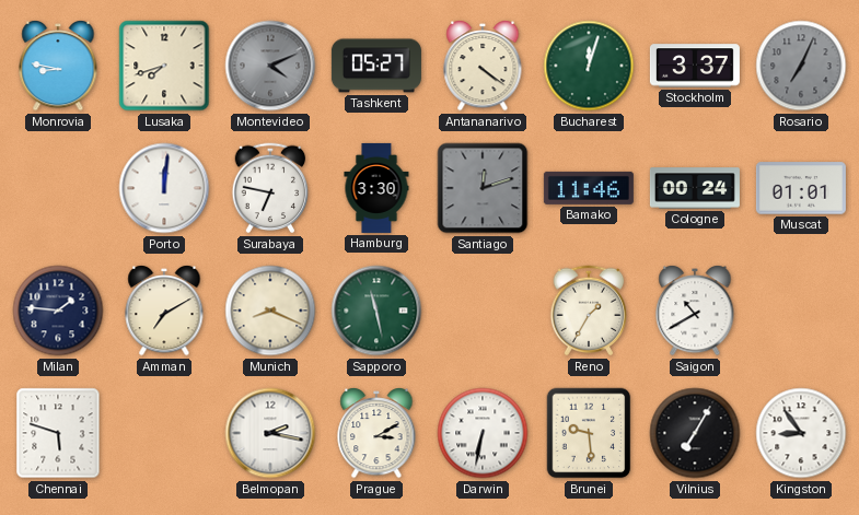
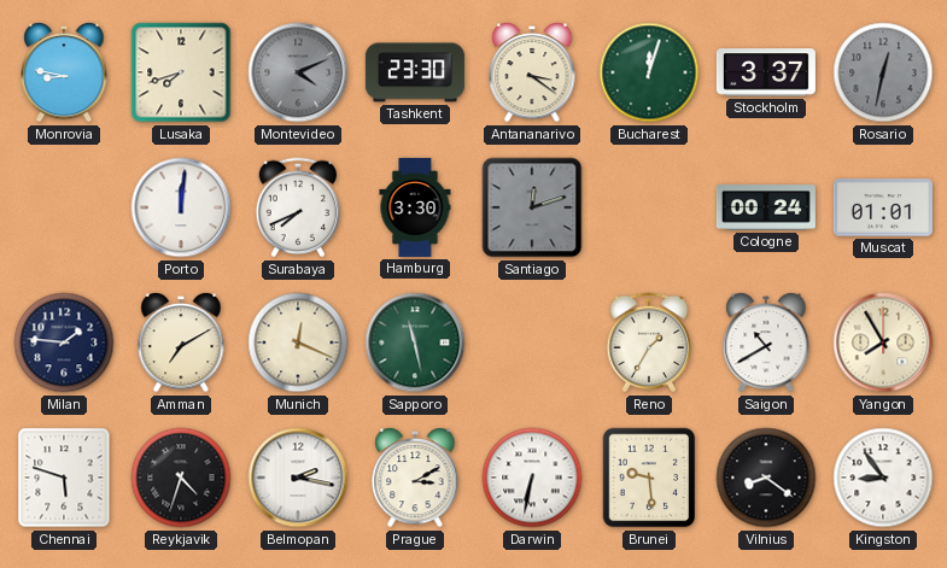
Tashkent: 05:27 -> 23:30
Antananarivo: 4:21 -> 3:21
Rosario: 7:04 -> 12:32
Surabaya: 6:47 -> 7:41
Bamako: 11:46 -> none
Munich: 8:19 -> 12:19
Yangon: none -> 7:55
Reykjavik: none -> 4:33
Vilnius: 7:05 -> 8:21
